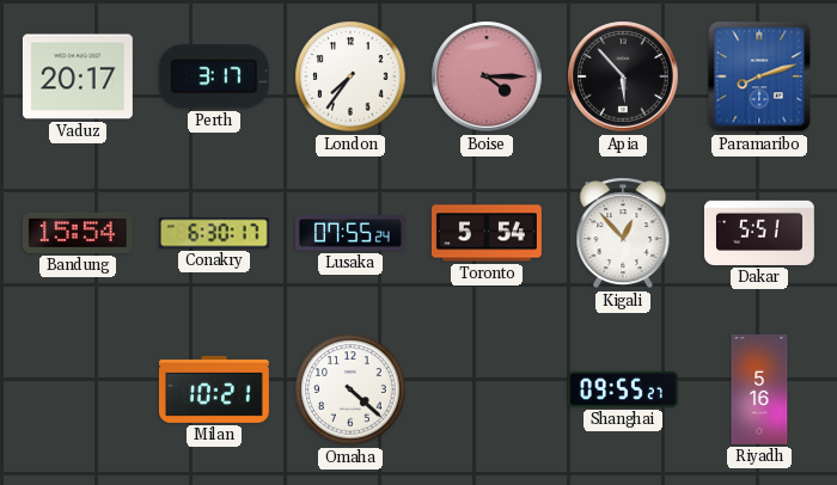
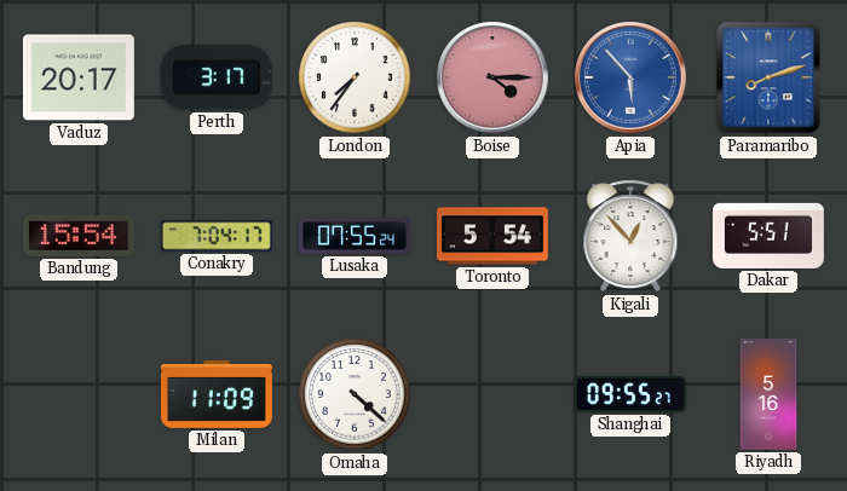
Apia dial: black -> blue
Conakry: 6:30 -> 7:04
Milan: 10:21 -> 11:09
